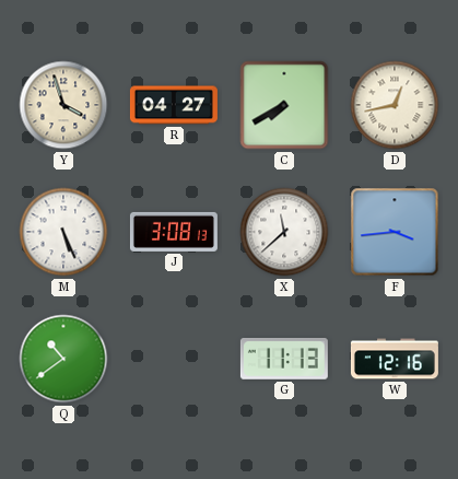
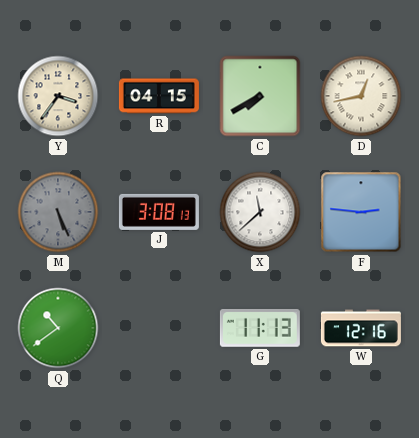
Y: 3:57 -> 3:36
R: 04:27 -> 04:15
M dial: white -> grey
F: 3:44 -> 2:46
